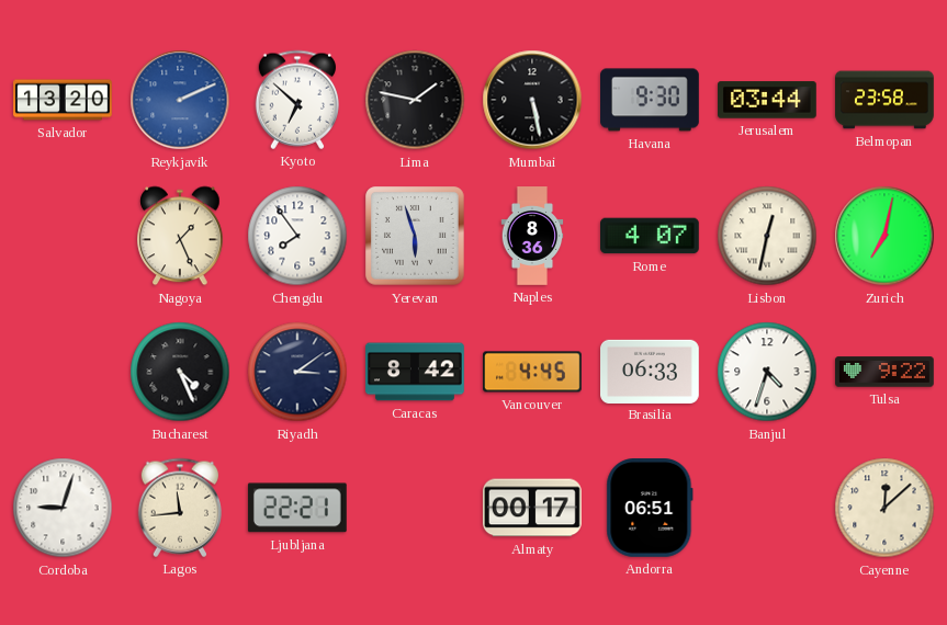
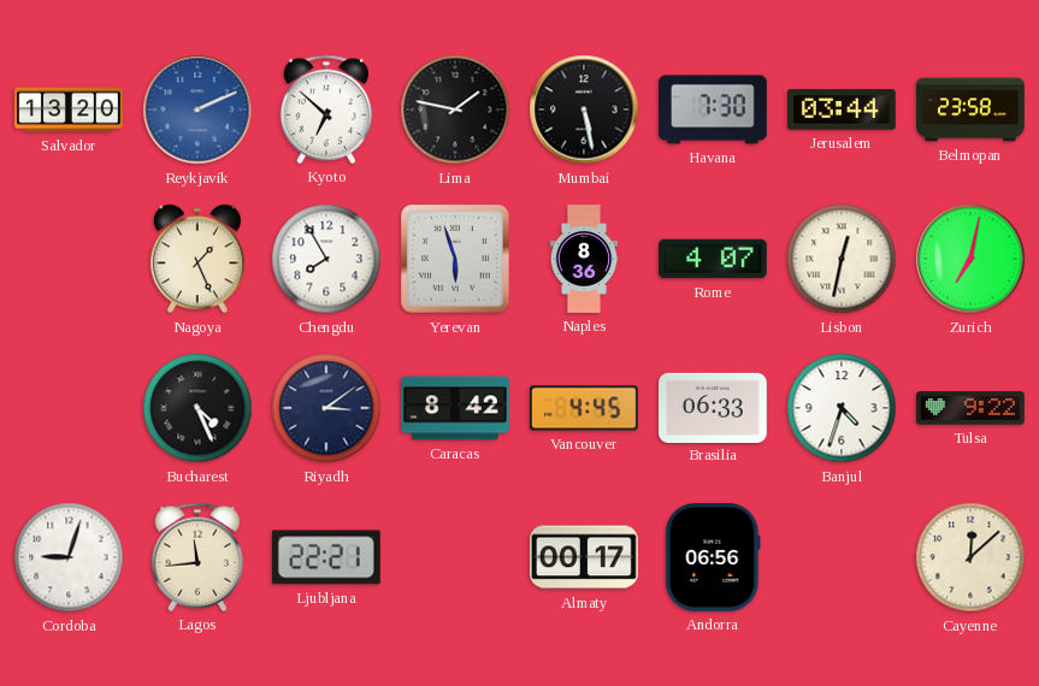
Havana: 9:30 -> 7:30
Chengdu: 7:54 -> 7:55
Andorra: 06:51 -> 06:56
